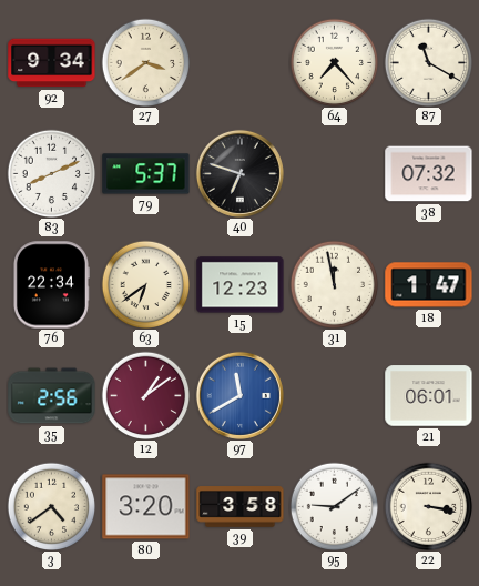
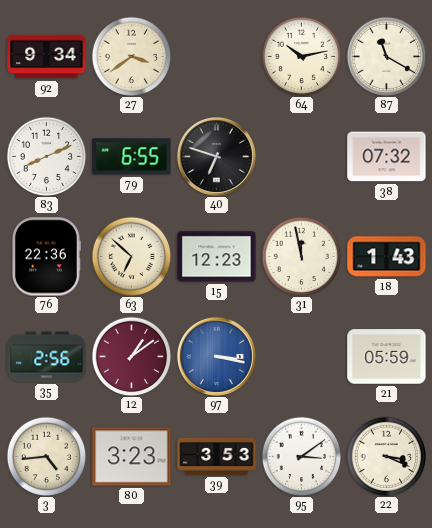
64: 7:23 -> 10:13
79: 5:37 -> 6:55
76: 22:34 -> 22:36
63: 6:39 -> 6:52
18: 1:47 -> 1:43
97: 11:40 -> 3:17
21: 06:01 -> 05:59
3: 4:39 -> 4:44
80: 3:20 -> 3:23
39: 3:58 -> 3:53
95: 9:09 -> 3:09
22: 3:17 -> 3:19
